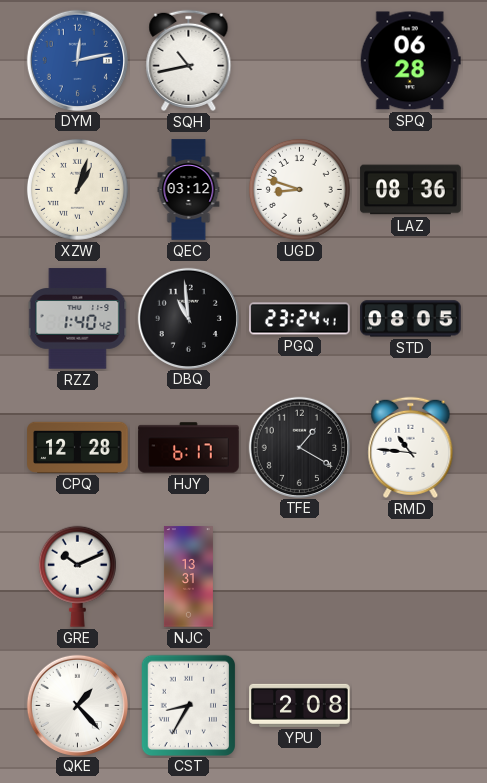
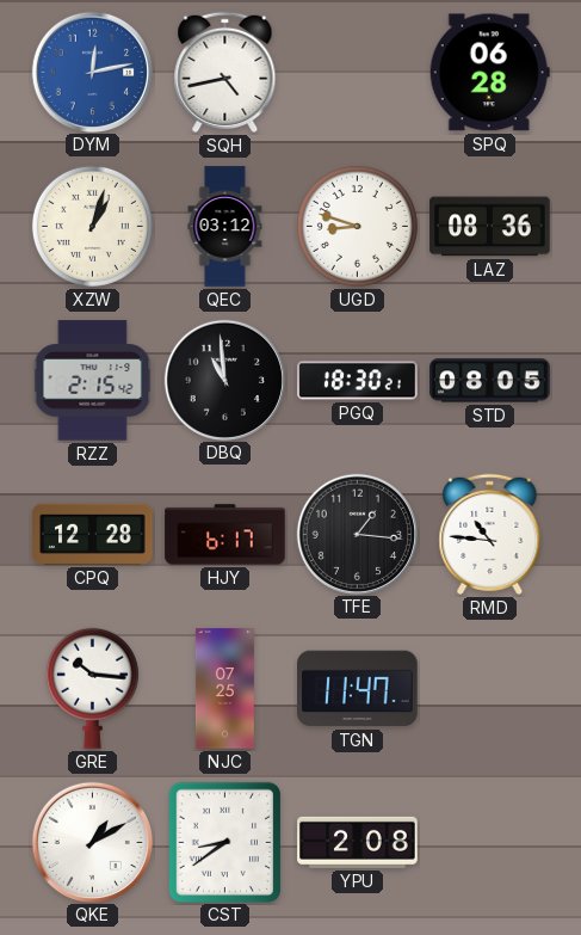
SQH: 10:43 -> 4:43
RZZ: 1:40 -> 2:15
PGQ: 23:24 -> 18:30
TFE: 1:20 -> 1:16
GRE: 10:11 -> 10:16
NJC: 13:31 -> 07:25
TGN: none -> 11:47
QKE: 1:23 -> 1:10
CST: 8:35 -> 8:39
